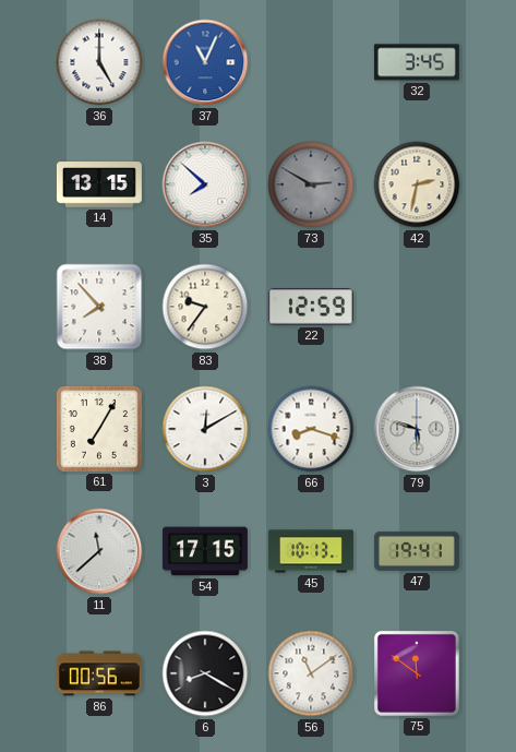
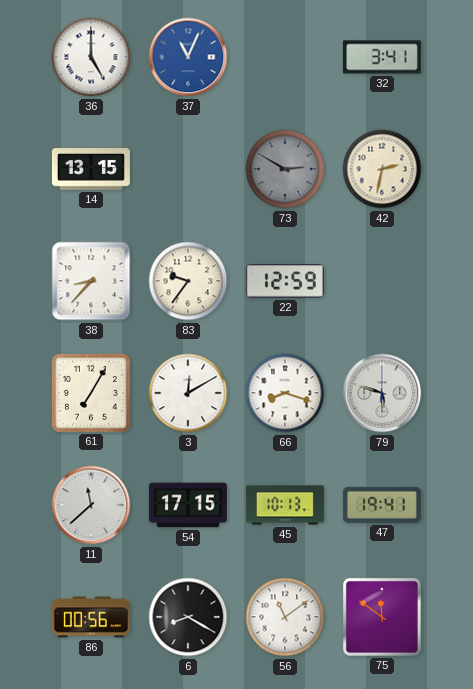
32: 3:45 -> 3:41
35: 7:52 -> none
38: 7:53 -> 8:37
